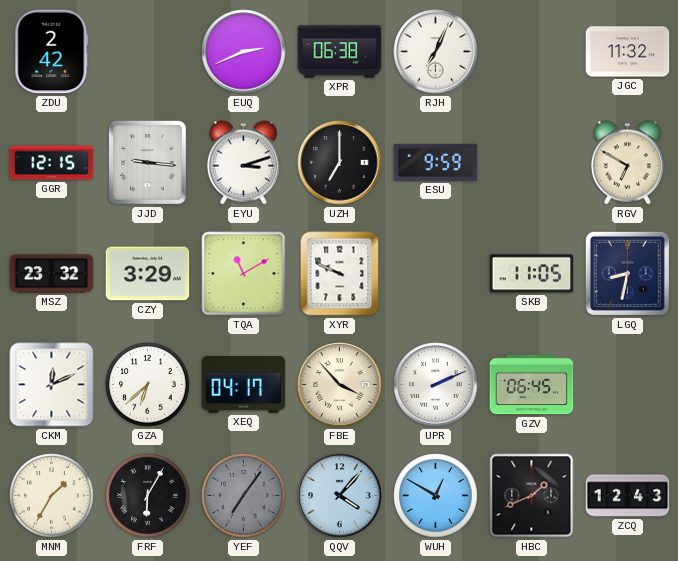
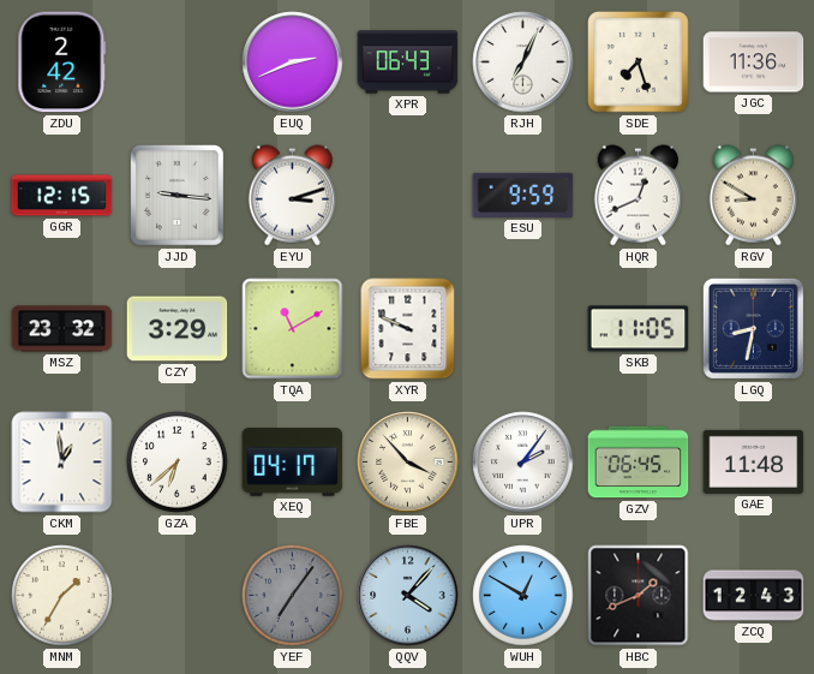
XPR: 06:38 -> 06:43
SDE: none -> 7:27
JGC: 11:32 -> 11:36
UZH: 7:00 -> none
HQR: none -> 12:41
RGV: 6:50 -> 8:50
CKM: 12:11 -> 12:59
UPR: 2:11 -> 2:06
GAE: none -> 11:48
FRF: 6:05 -> none
